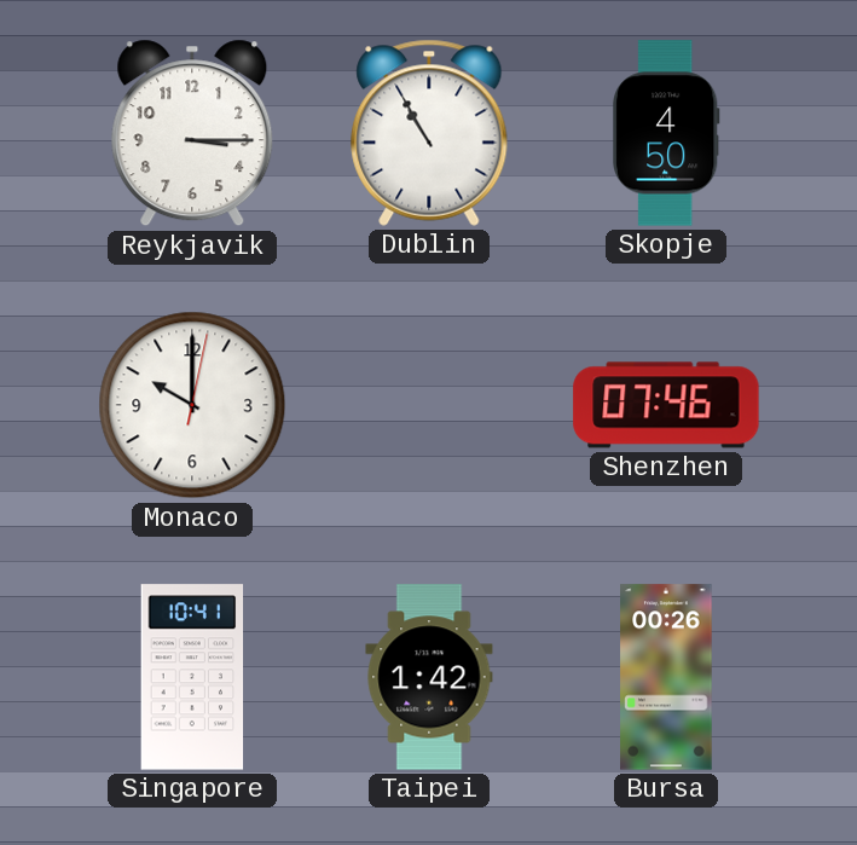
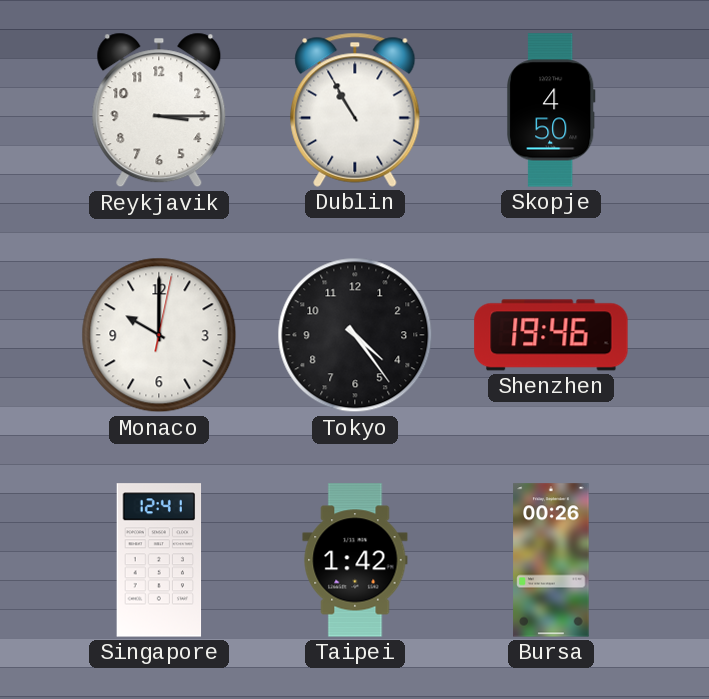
Tokyo: none -> 4:24
Shenzhen: 07:46 -> 19:46
Singapore: 10:41 -> 12:41
